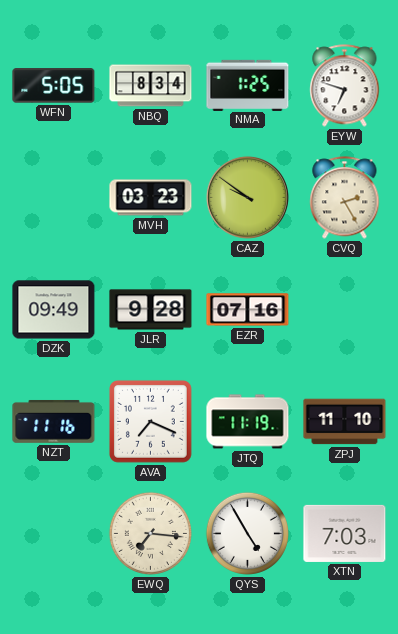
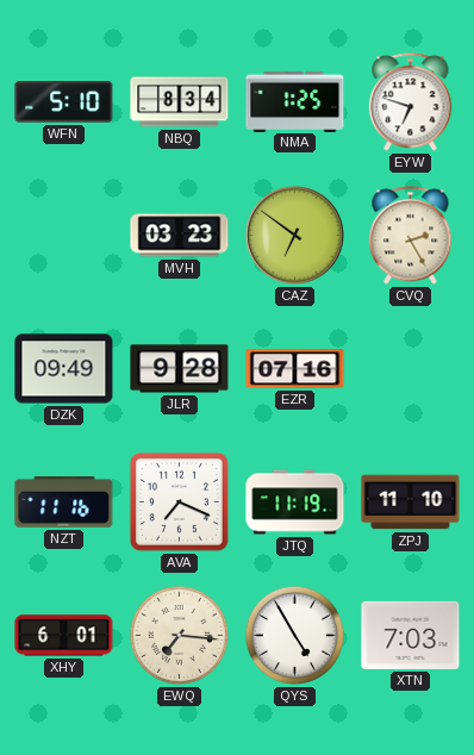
WFN: 5:05 -> 5:10
CAZ: 9:51 -> 6:51
XHY: none -> 6:01
